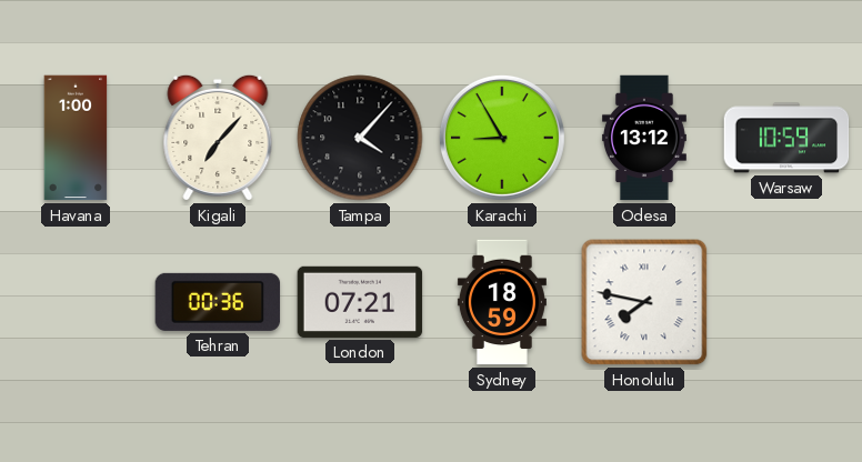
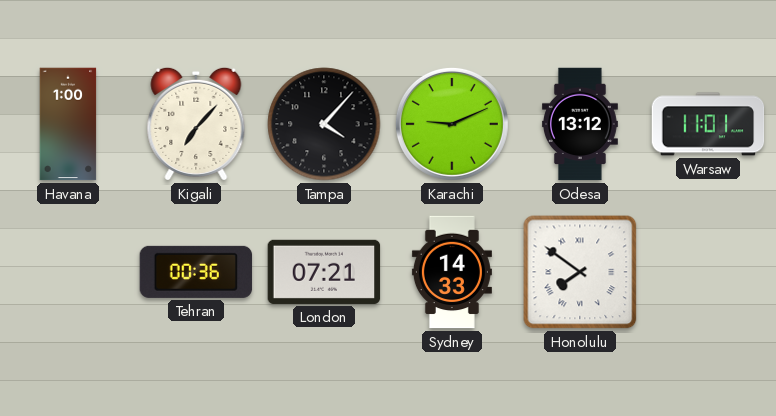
Karachi: 8:55 -> 9:11
Warsaw: 10:59 -> 11:01
Sydney: 18:59 -> 14:33
Honolulu: 7:47 -> 7:51
